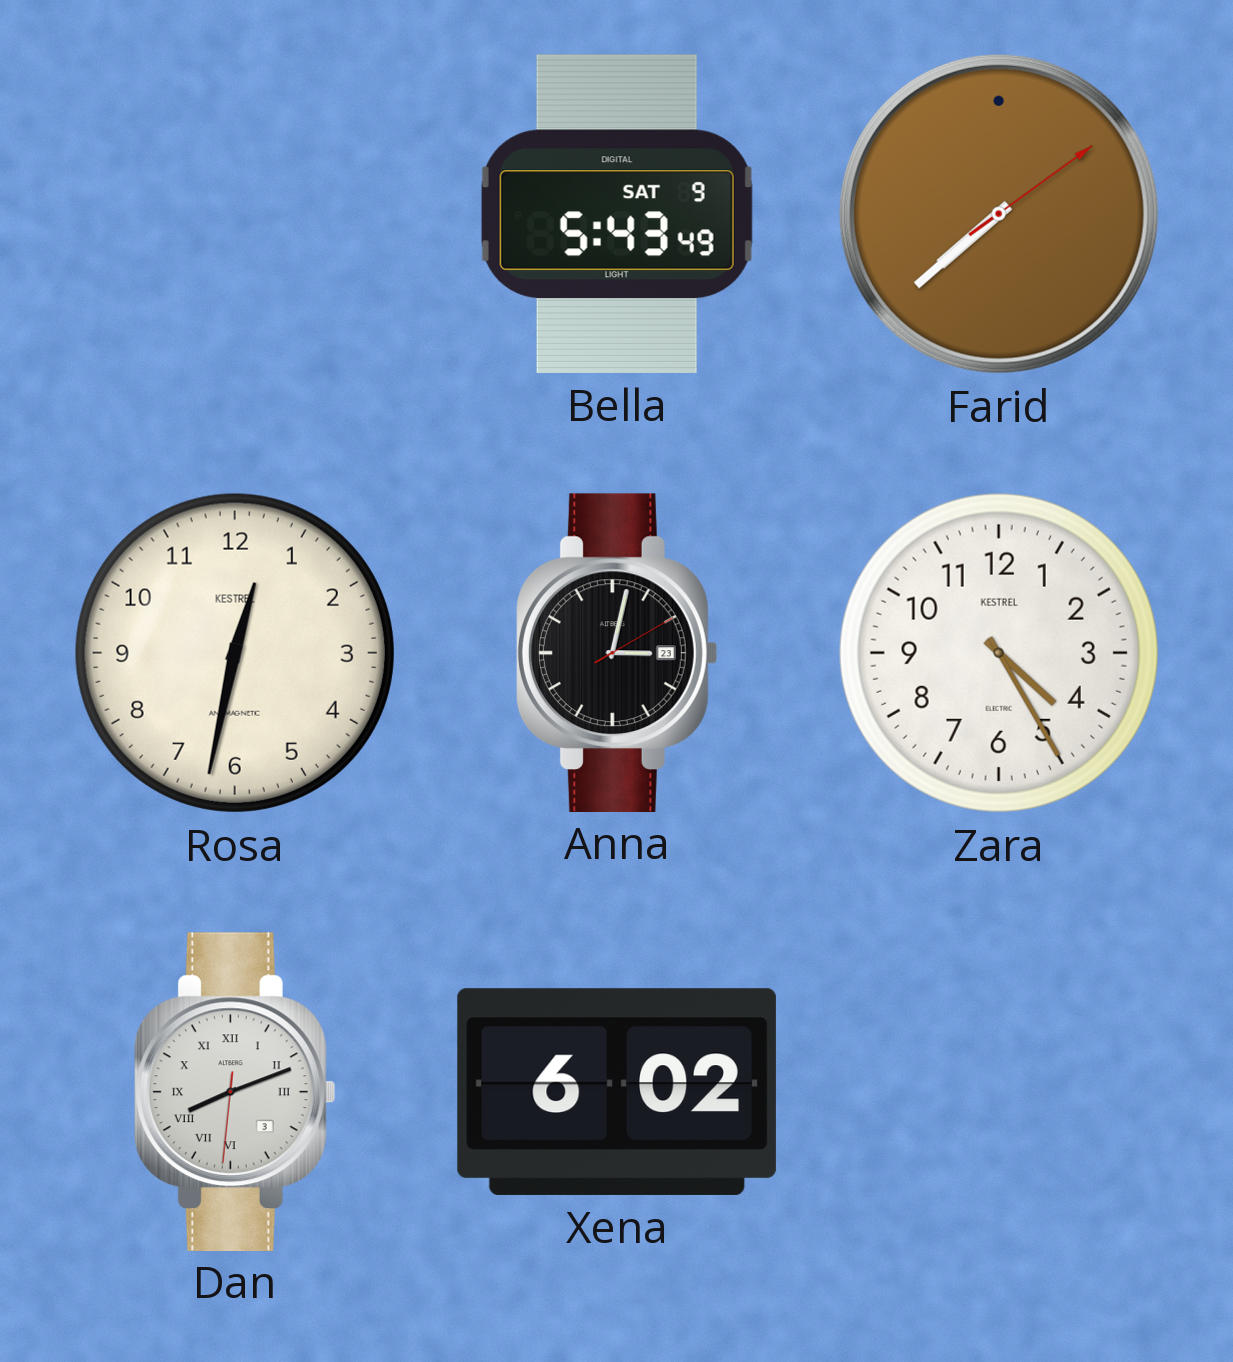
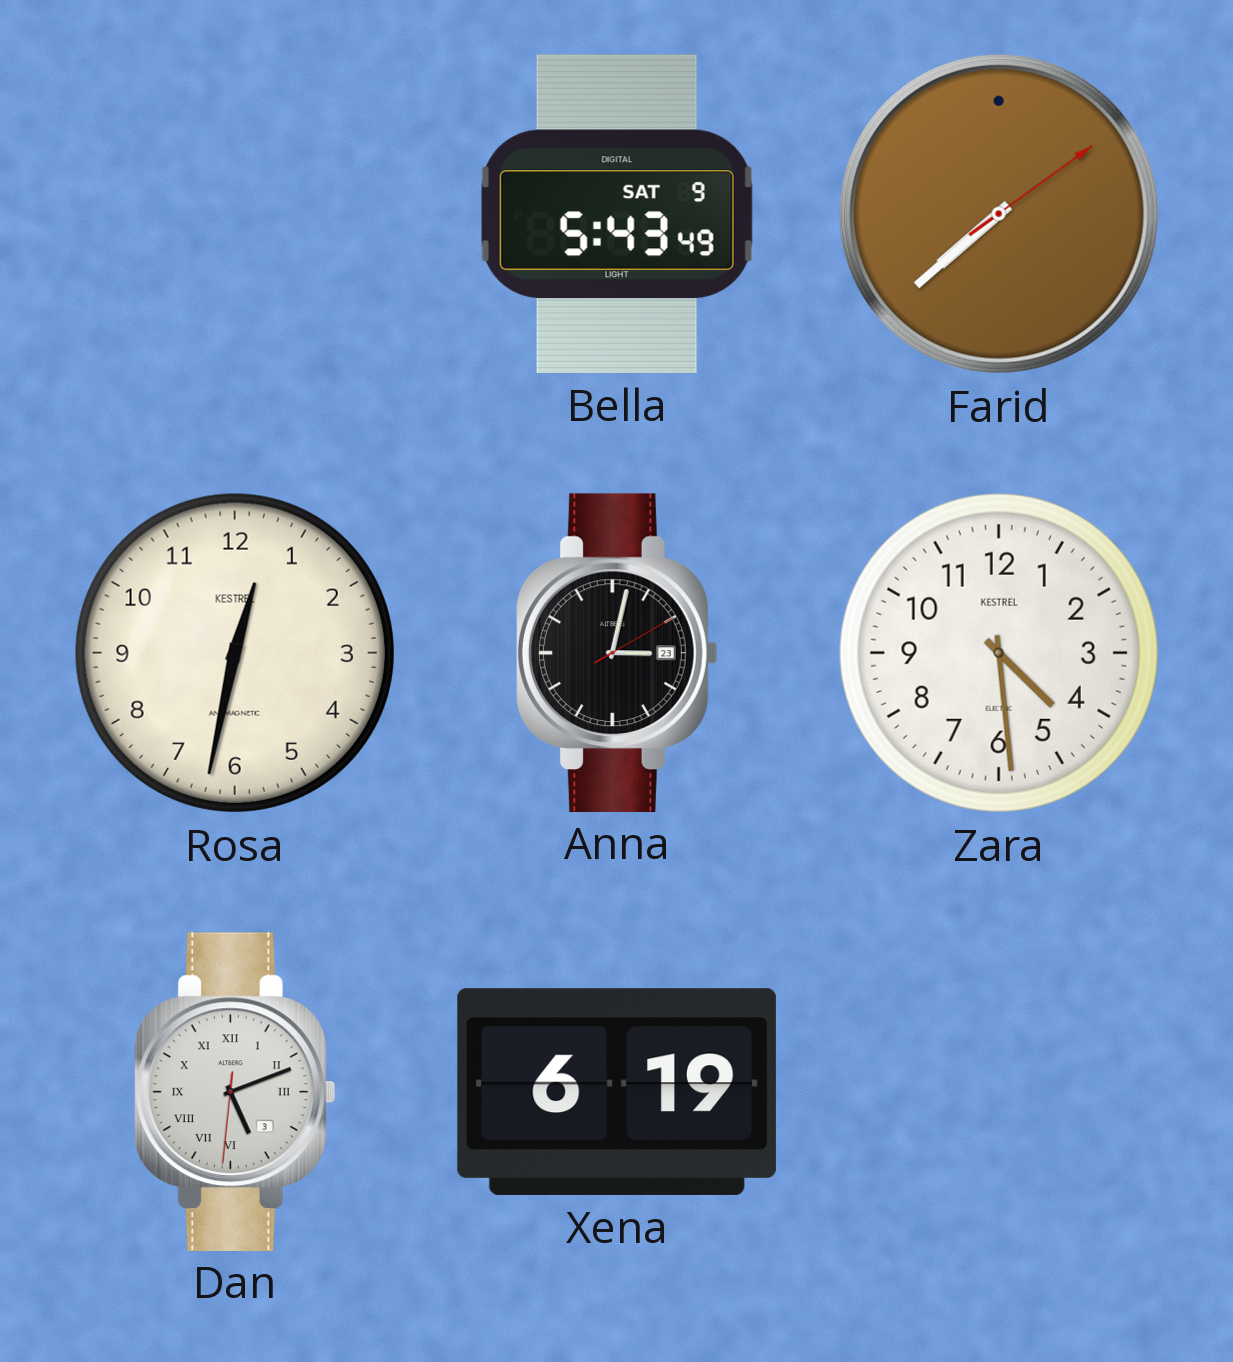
Zara: 4:25 -> 4:29
Dan: 8:11 -> 5:11
Xena: 6:02 -> 6:19
